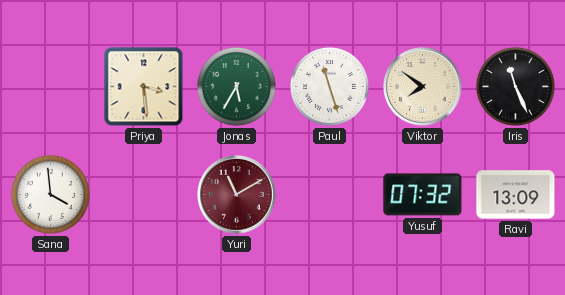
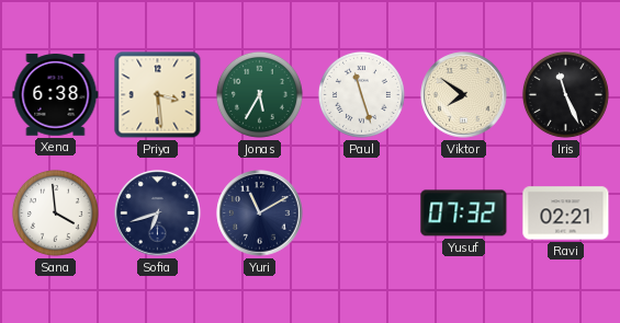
Xena: none -> 6:38
Sofia: none -> 6:42
Yuri dial: burgundy -> navy
Ravi: 13:09 -> 02:21
